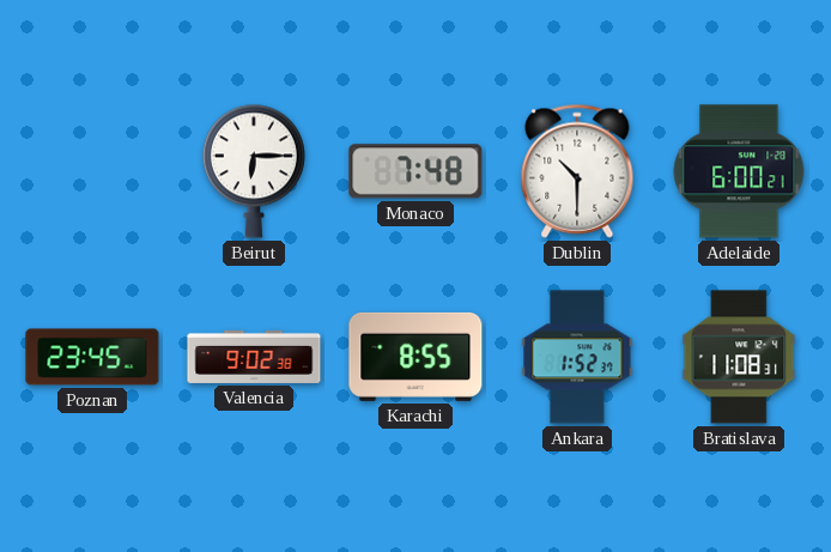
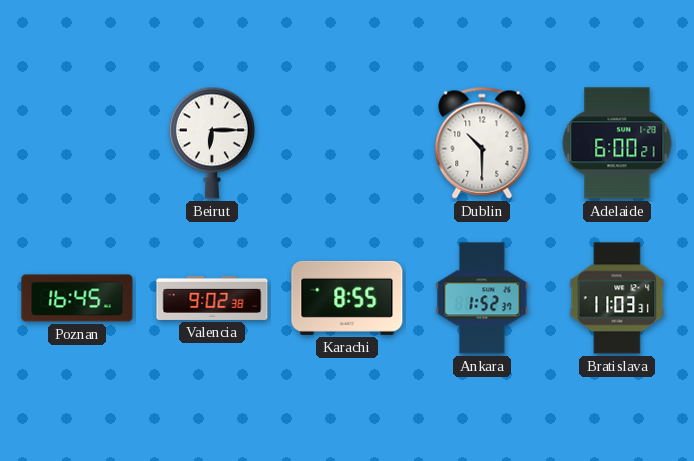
Monaco: 7:48 -> none
Poznan: 23:45 -> 16:45
Bratislava: 11:08 -> 11:03
